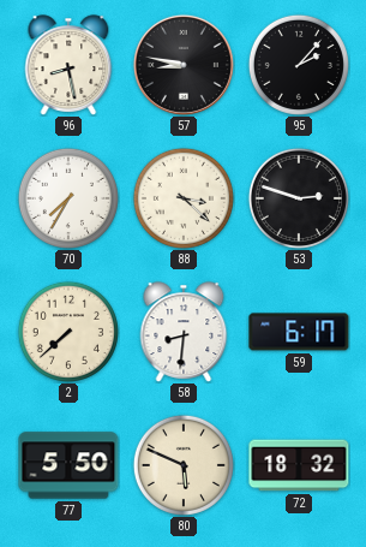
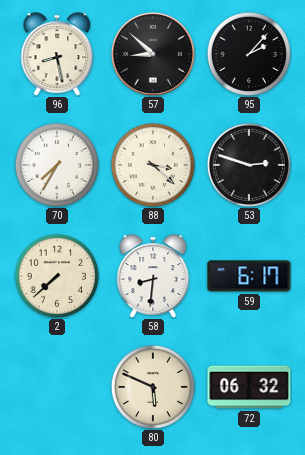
57: 8:47 -> 8:52
77: 5:50 -> none
72: 18:32 -> 06:32
